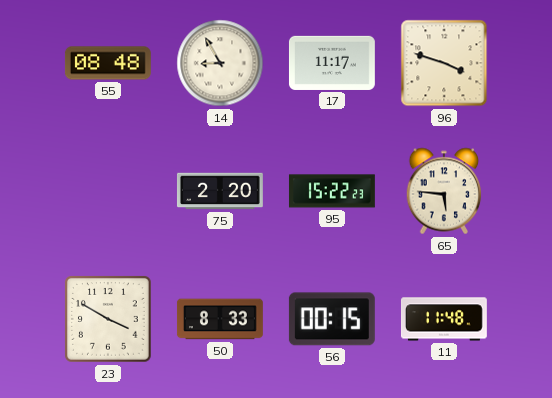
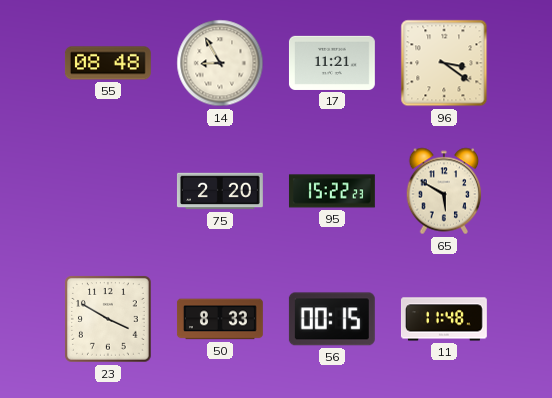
17: 11:17 -> 11:21
96: 3:48 -> 3:21
65: 5:46 -> 5:50
